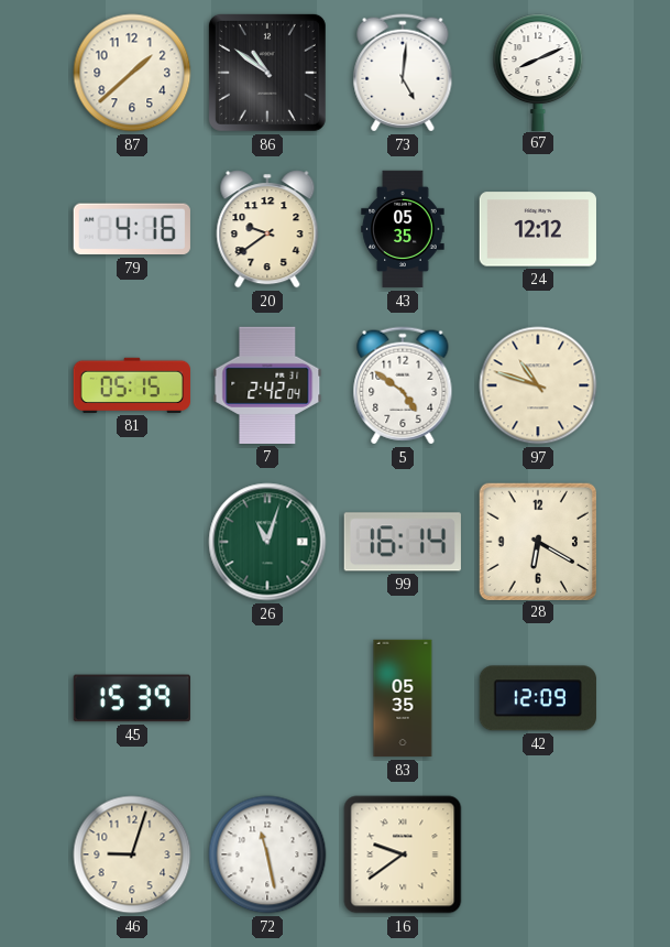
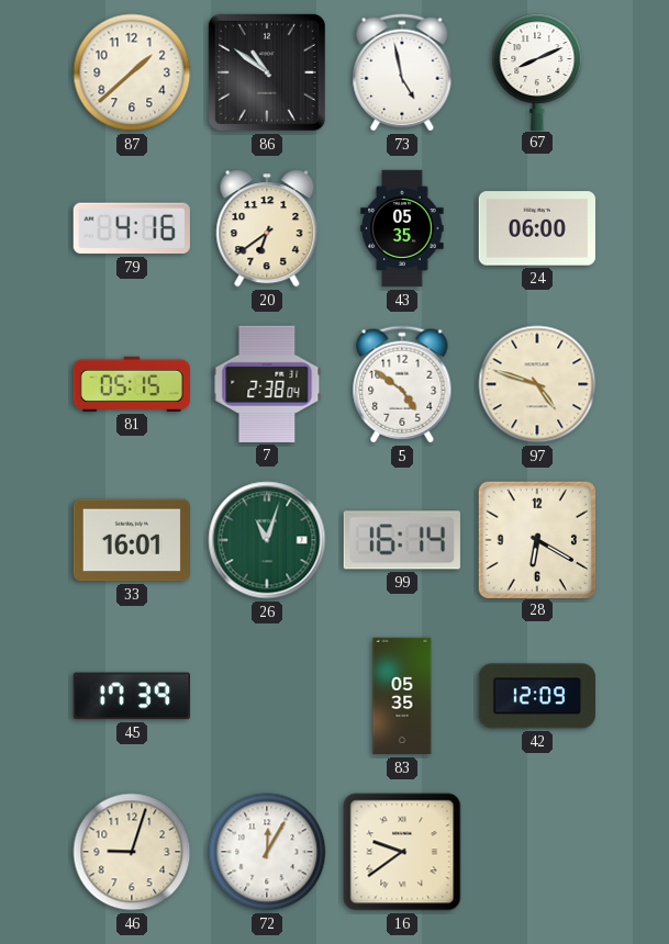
73: 5:01 -> 4:58
20: 9:39 -> 6:39
24: 12:12 -> 06:00
7: 2:42 -> 2:38
97: 10:48 -> 4:48
33: none -> 16:01
45: 15:39 -> 17:39
72: 11:28 -> 12:05
